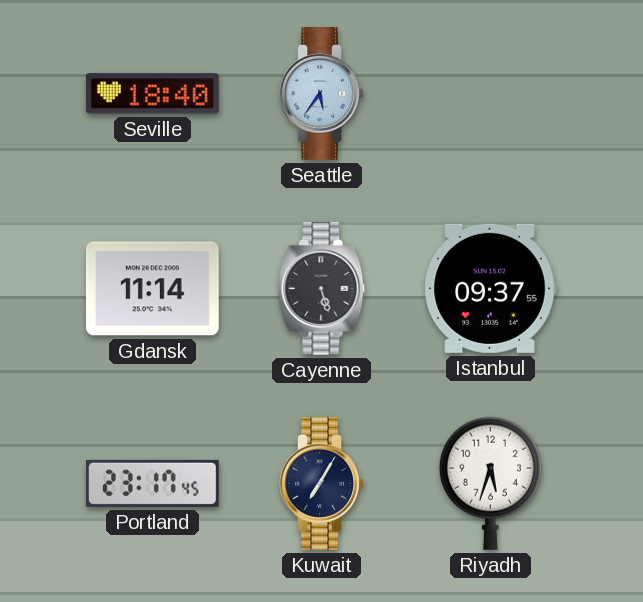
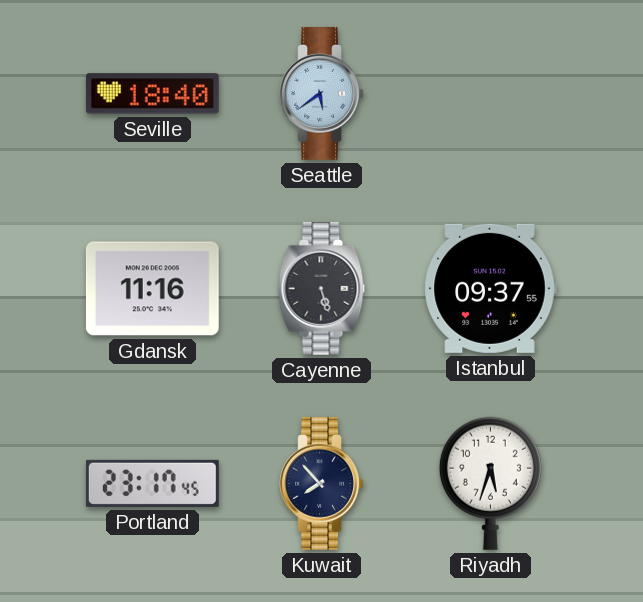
Seattle: 5:36 -> 5:39
Gdansk: 11:14 -> 11:16
Kuwait: 7:05 -> 7:53
